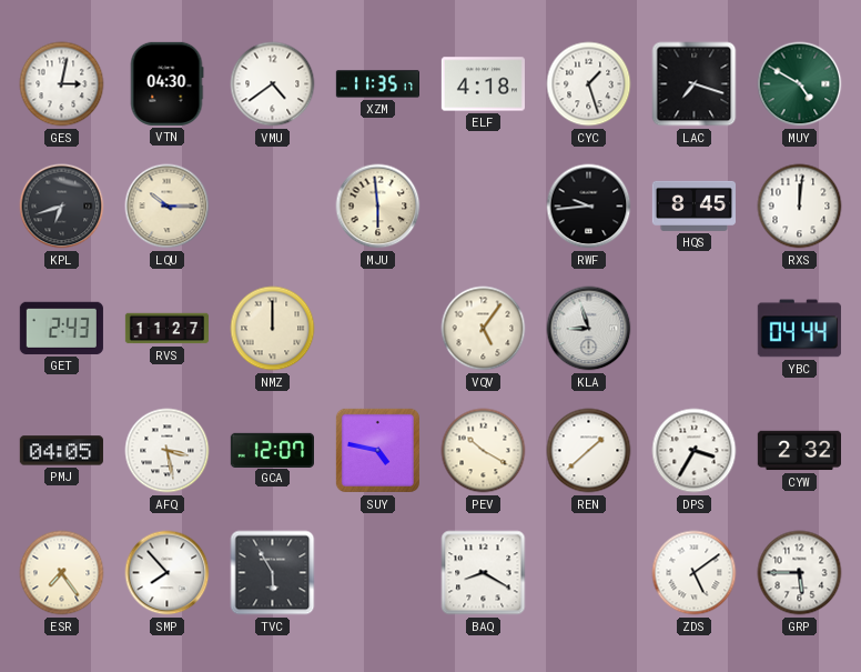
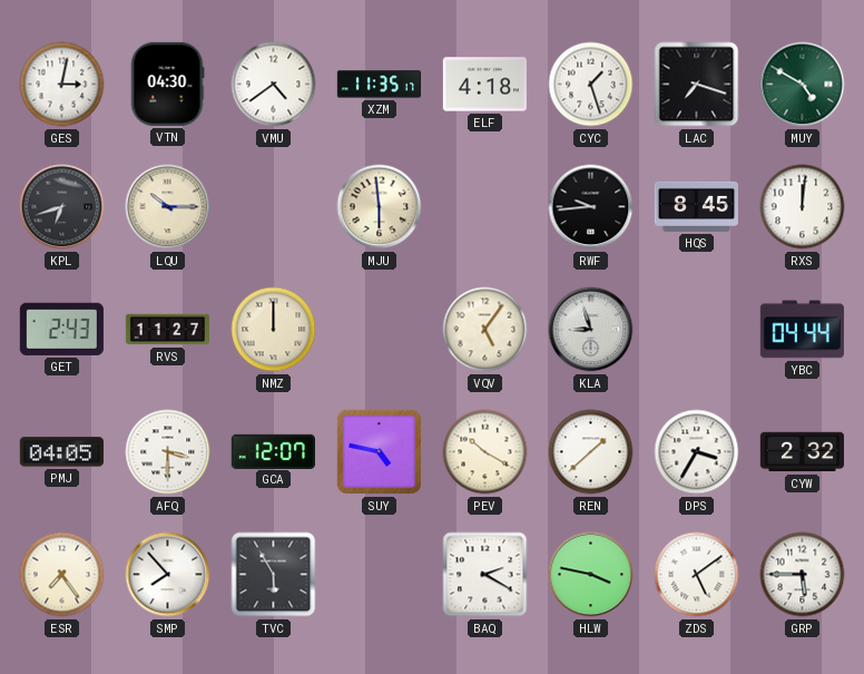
AFQ: 3:28 -> 3:30
BAQ: 8:20 -> 2:20
HLW: none -> 3:47
